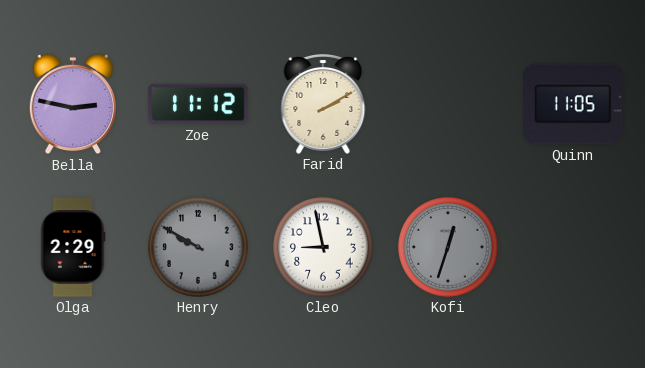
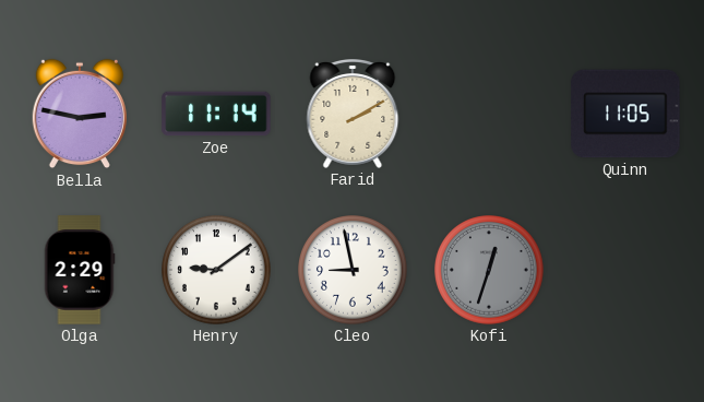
Zoe: 11:12 -> 11:14
Henry: 9:50 -> 9:09
Henry dial: grey -> white
